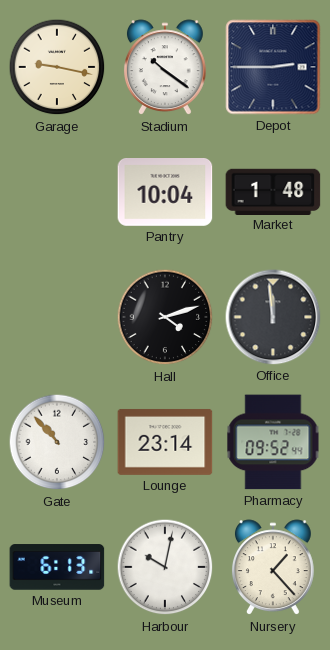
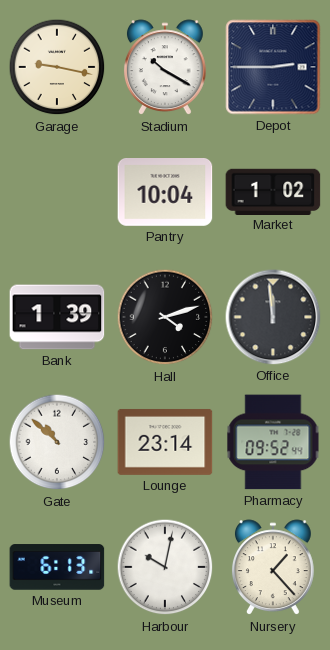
Stadium: 10:21 -> 10:20
Market: 1:48 -> 1:02
Bank: none -> 1:39
Gate: 10:53 -> 10:52
